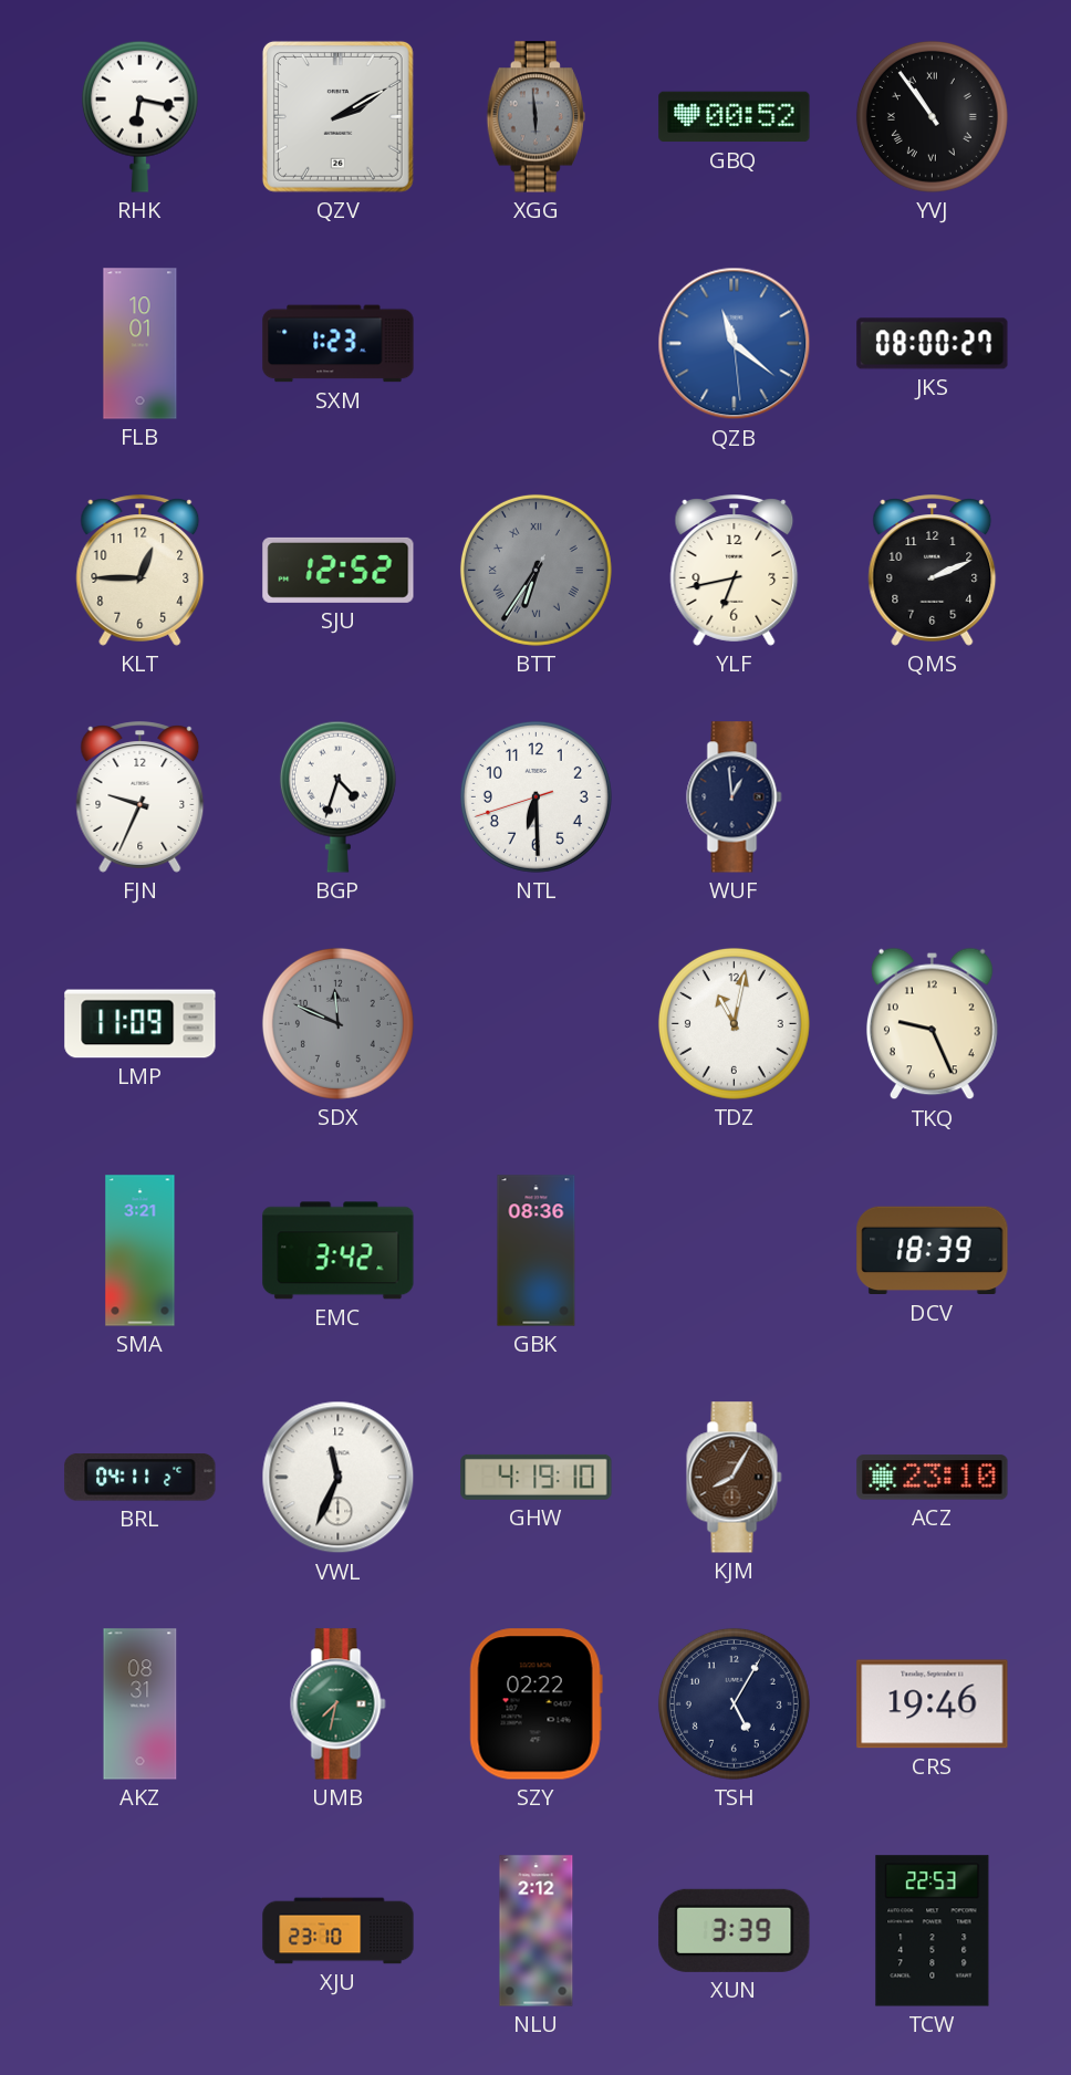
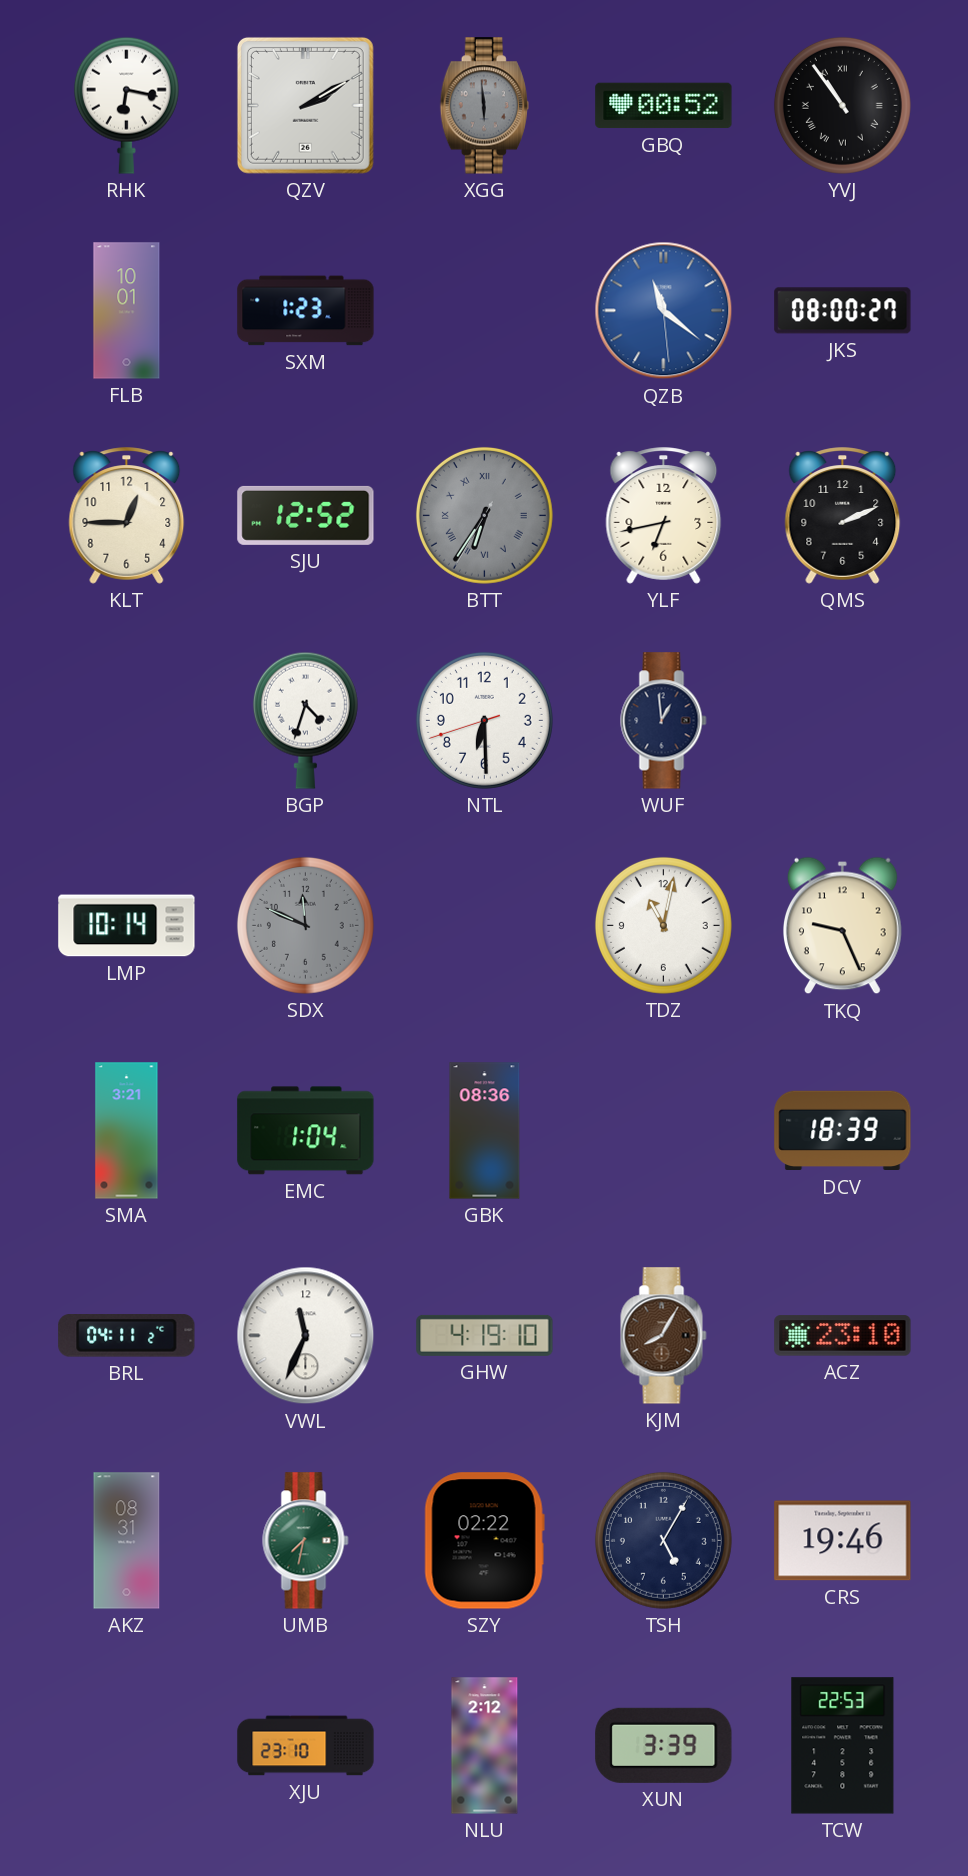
FJN: 9:34 -> none
LMP: 11:09 -> 10:14
EMC: 3:42 -> 1:04
